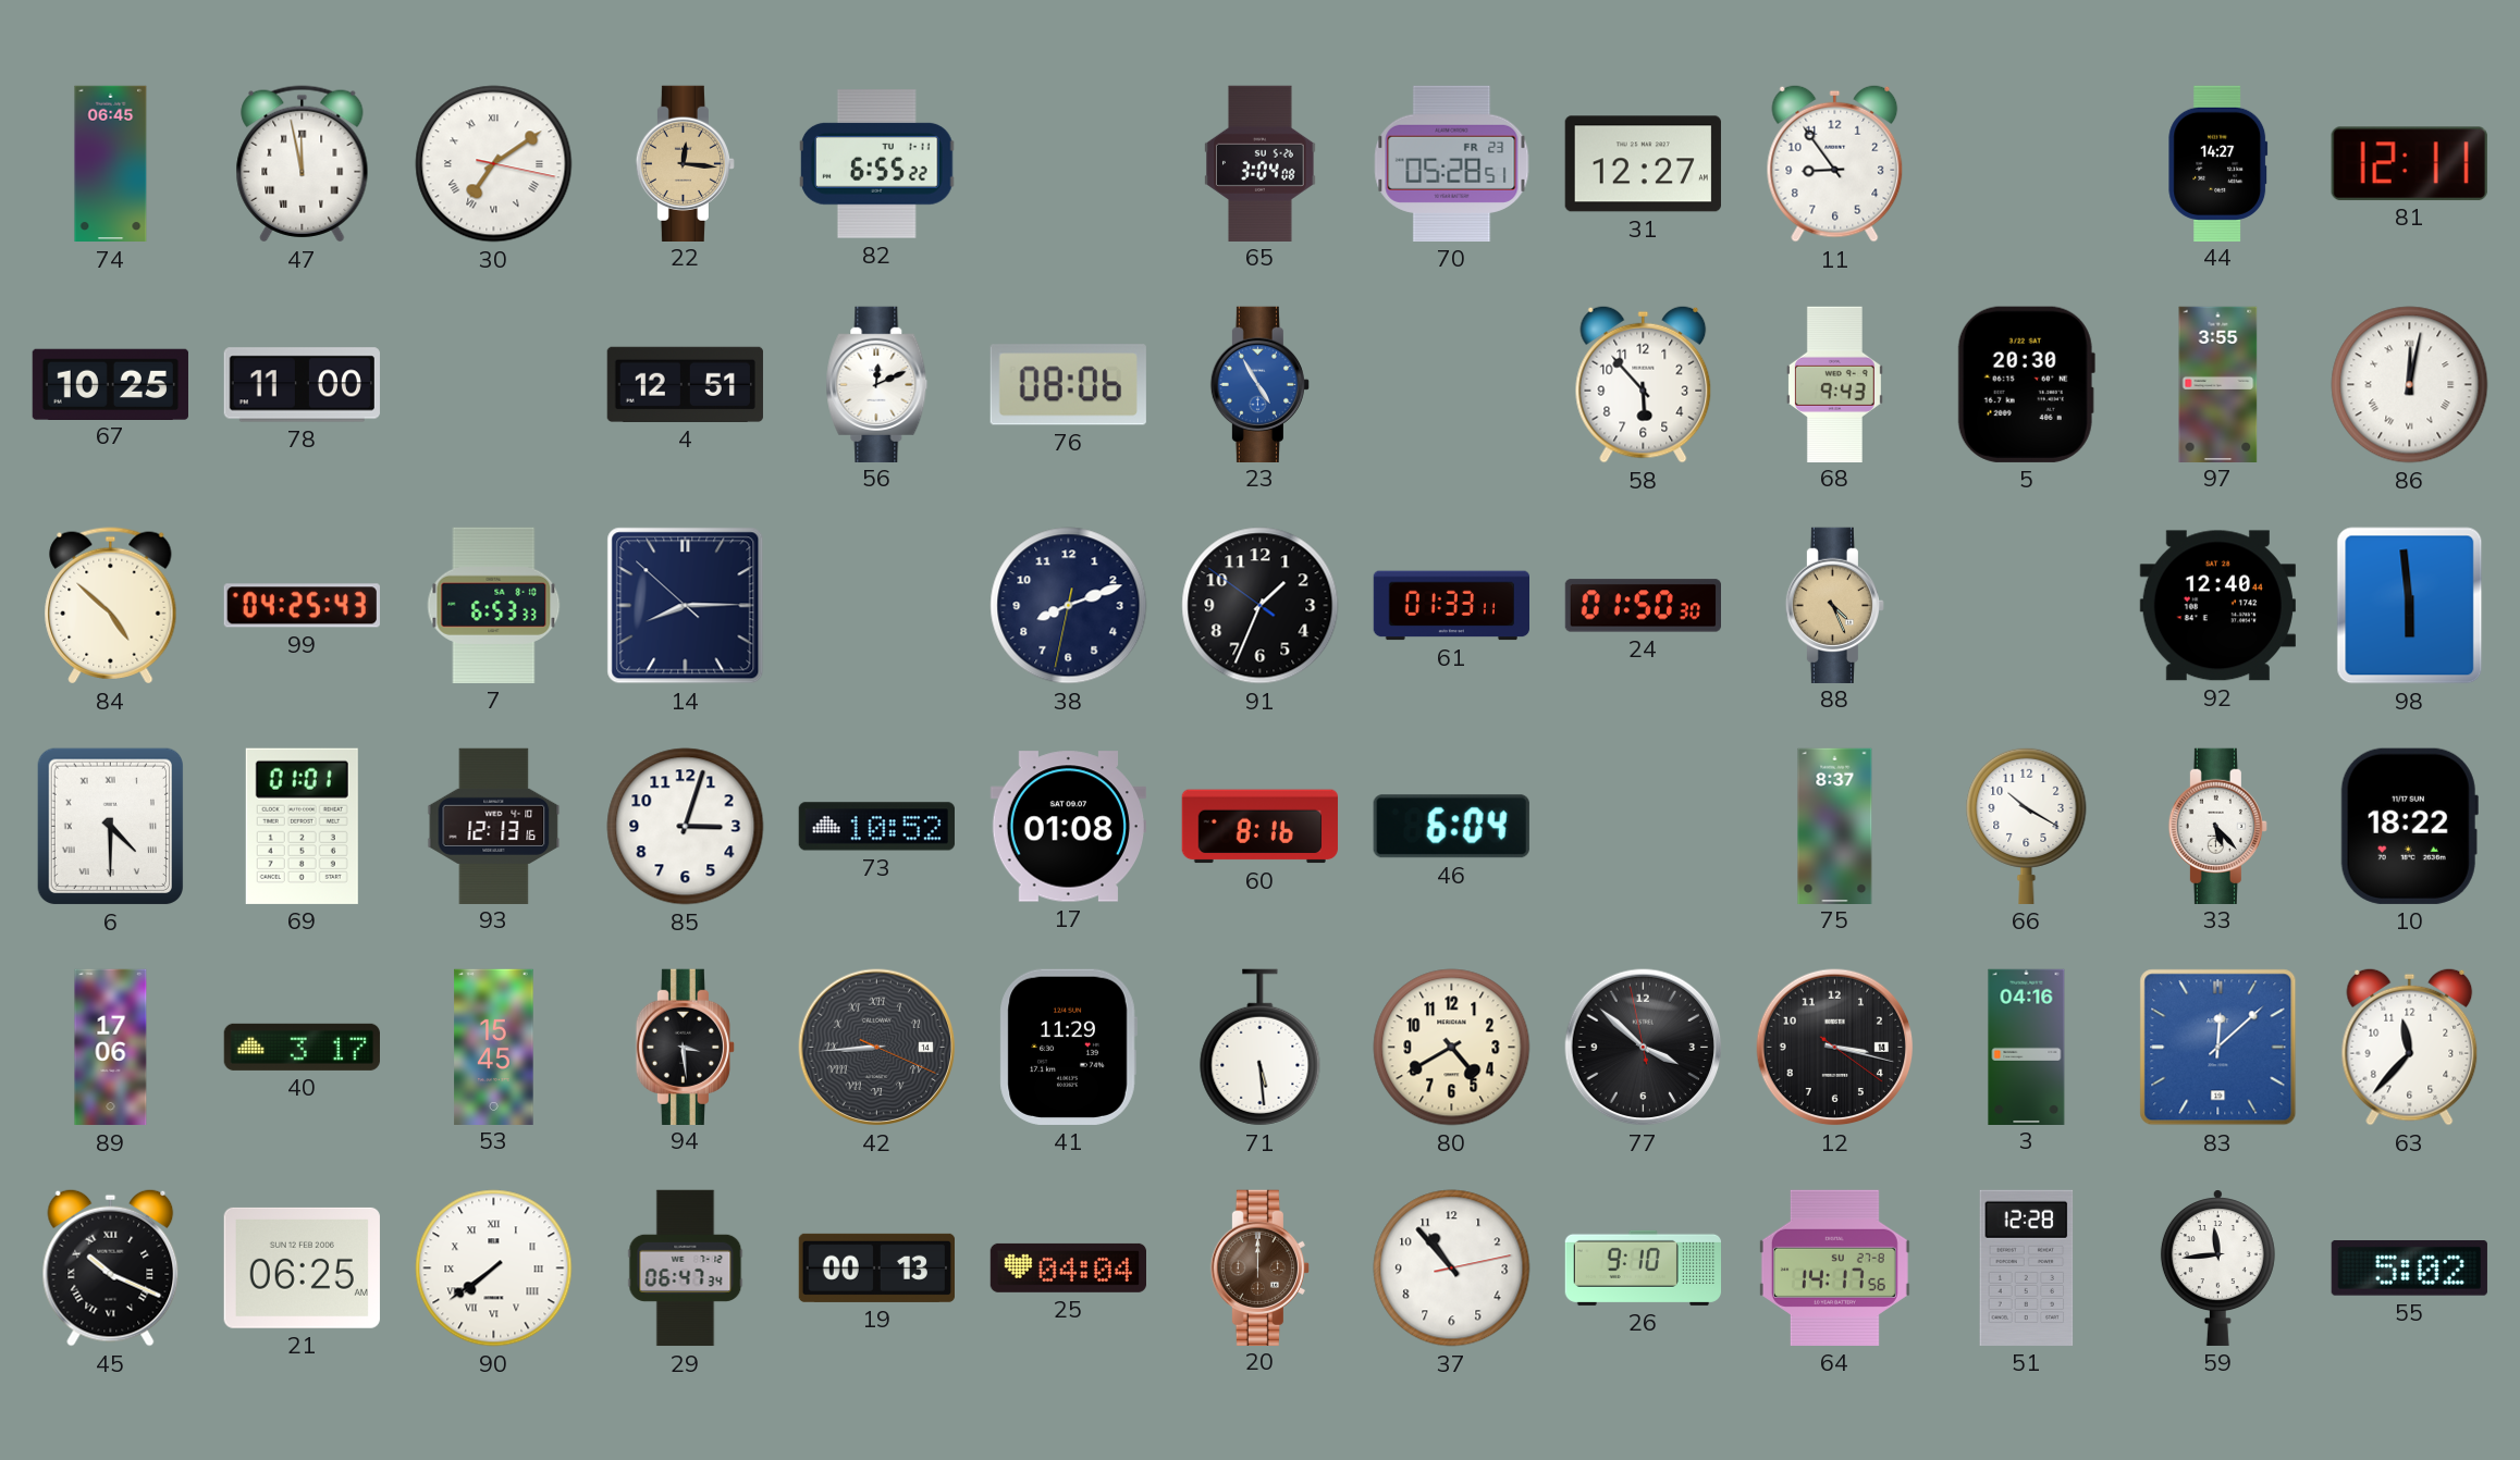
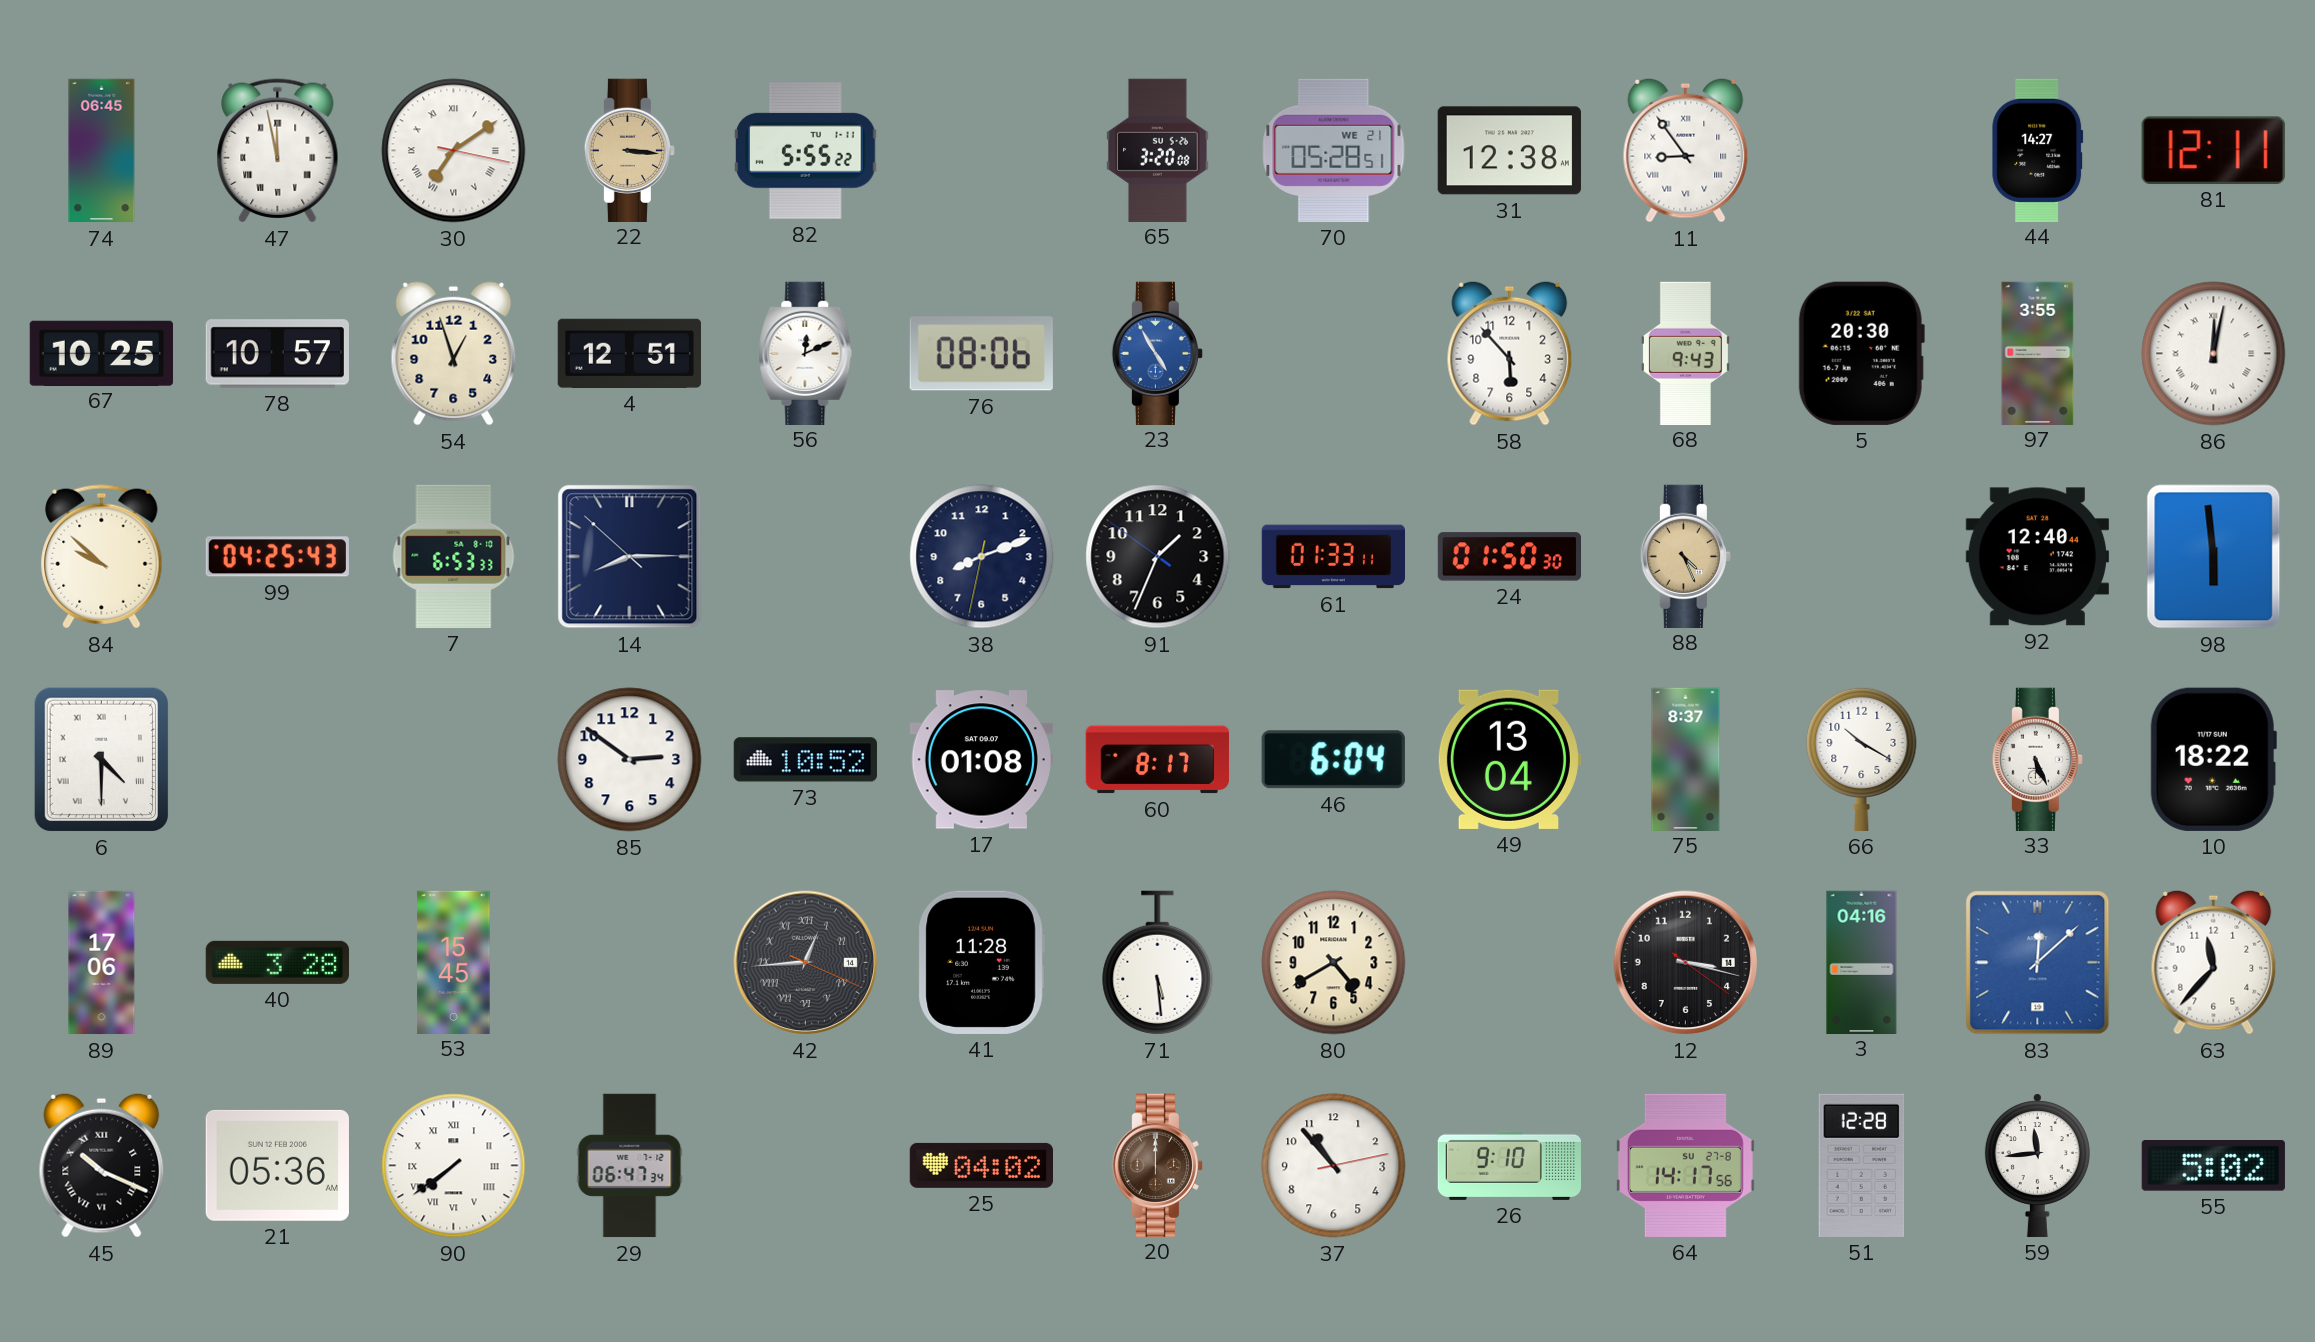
22: 12:16 -> 3:16
82: 6:55 -> 5:55
65: 3:04 -> 3:20
70 date: FR 23 -> WE 21
31: 12:27 -> 12:38
11 numerals: Arabic -> Roman
78: 11:00 -> 10:57
54: none -> 12:57
84: 4:52 -> 9:52
69: 01:01 -> none
93: 12:13 -> none
85: 3:03 -> 2:51
60: 8:16 -> 8:17
49: none -> 13:04
33: 5:23 -> 5:26
40: 3:17 -> 3:28
94: 3:29 -> none
42: 8:44 -> 12:44
41: 11:29 -> 11:28
77: 3:51 -> none
21: 06:25 -> 05:36
19: 00:13 -> none
25: 04:04 -> 04:02
